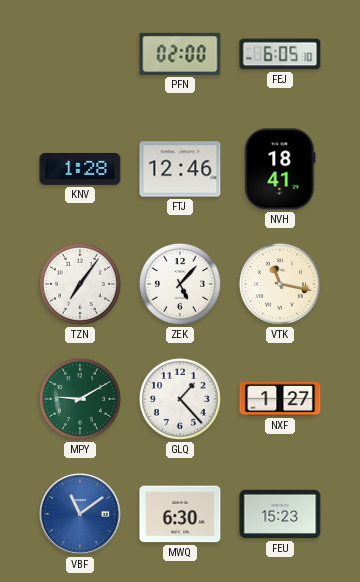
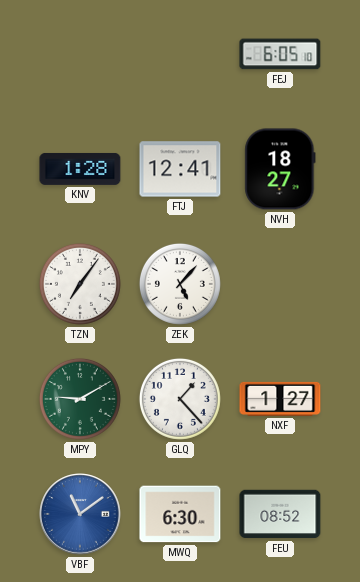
PFN: 02:00 -> none
FTJ: 12:46 -> 12:41
NVH: 18:41 -> 18:27
VTK: 11:17 -> none
FEU: 15:23 -> 08:52
